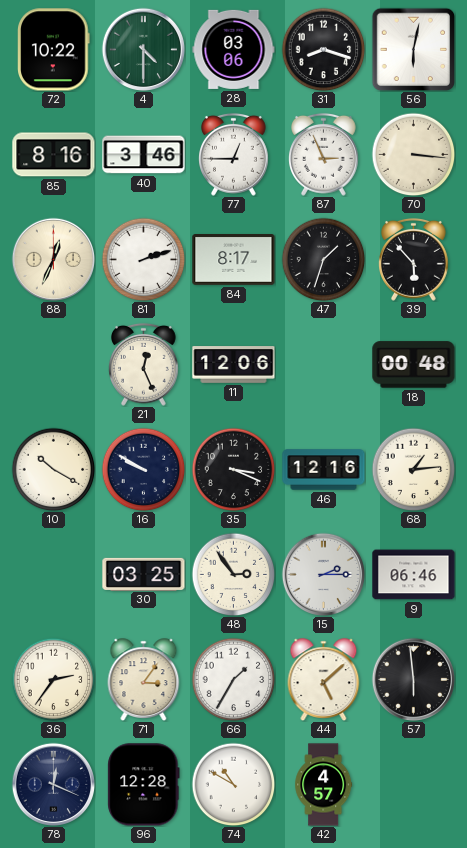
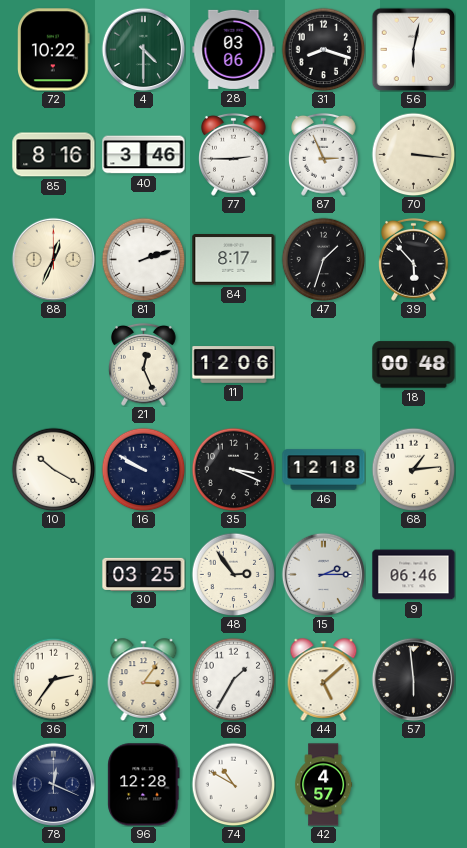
77: 12:45 -> 2:45
46: 12:16 -> 12:18
